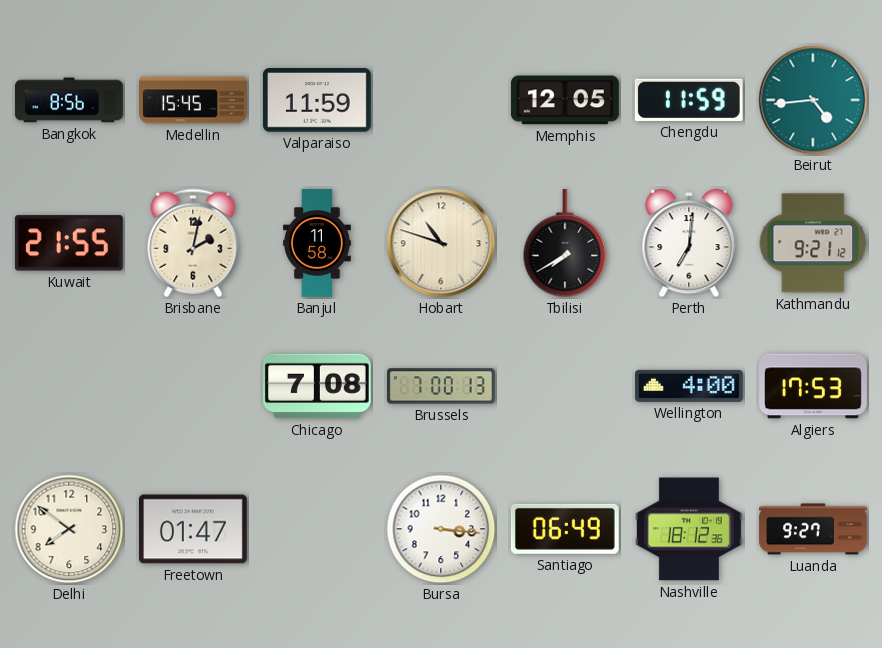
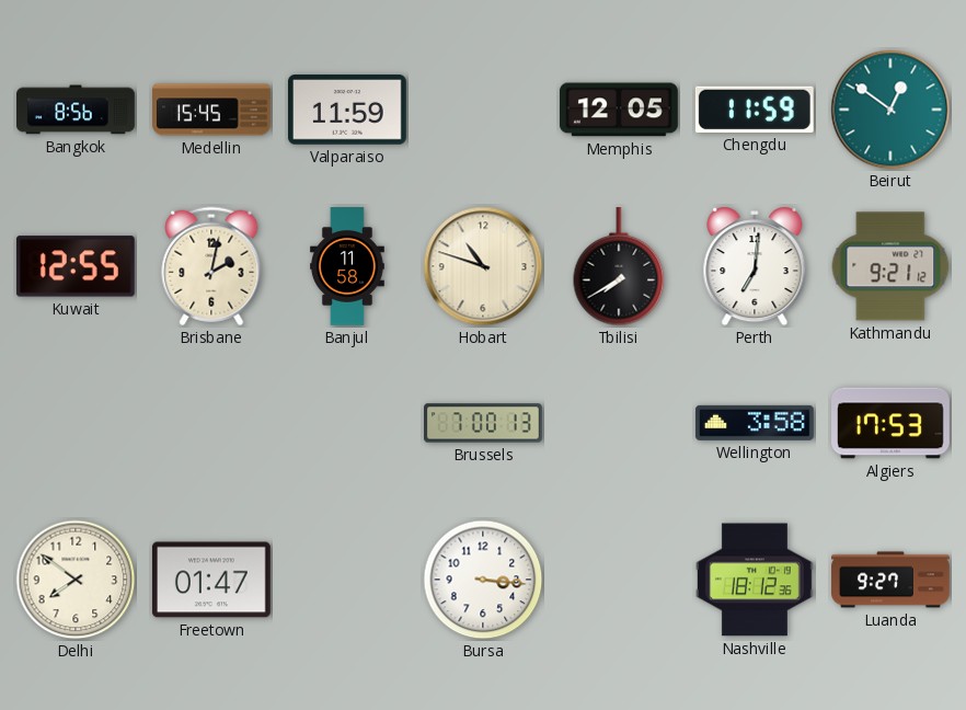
Beirut: 4:44 -> 12:51
Kuwait: 21:55 -> 12:55
Chicago: 7:08 -> none
Wellington: 4:00 -> 3:58
Santiago: 06:49 -> none
